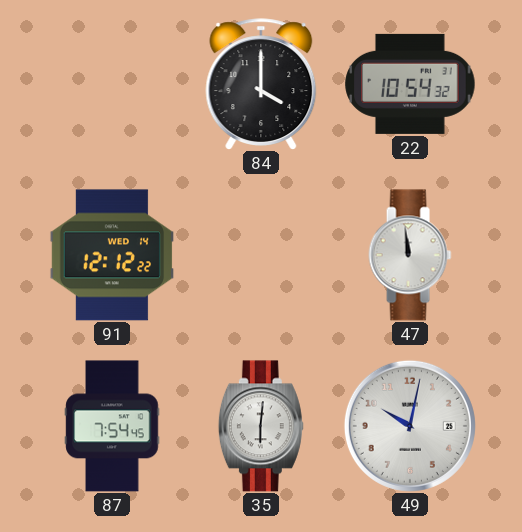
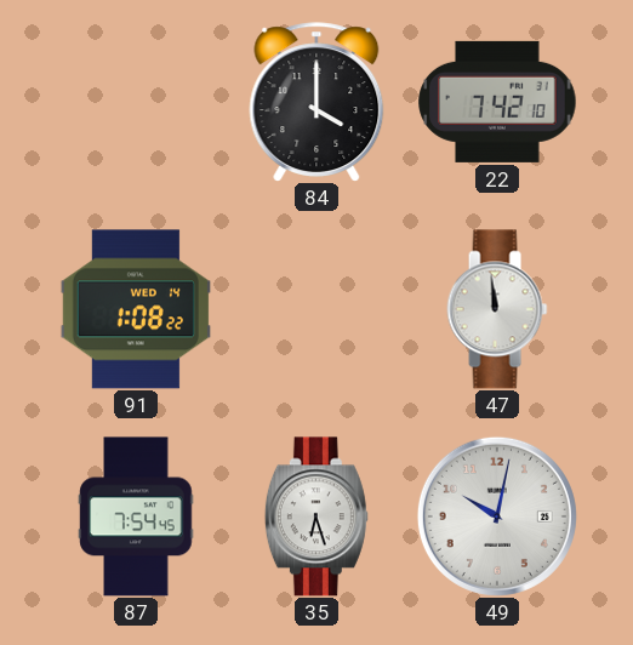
22: 10:54 -> 7:42
91: 12:12 -> 1:08
35: 6:01 -> 6:27
